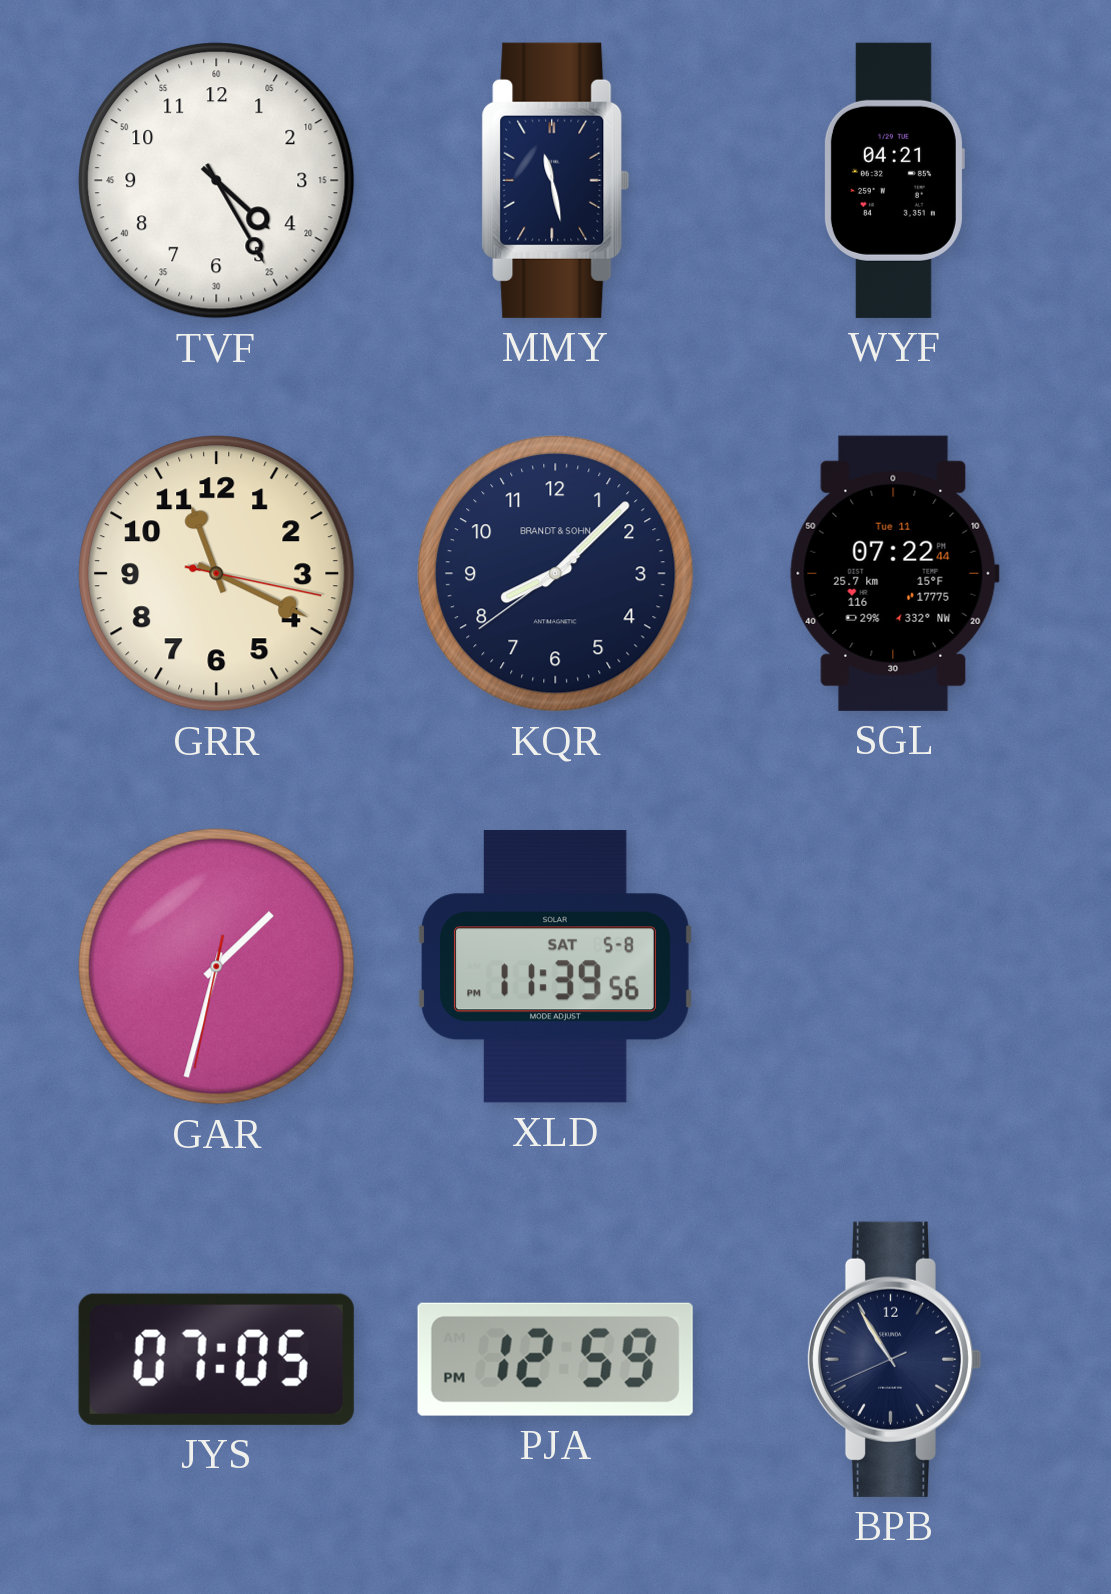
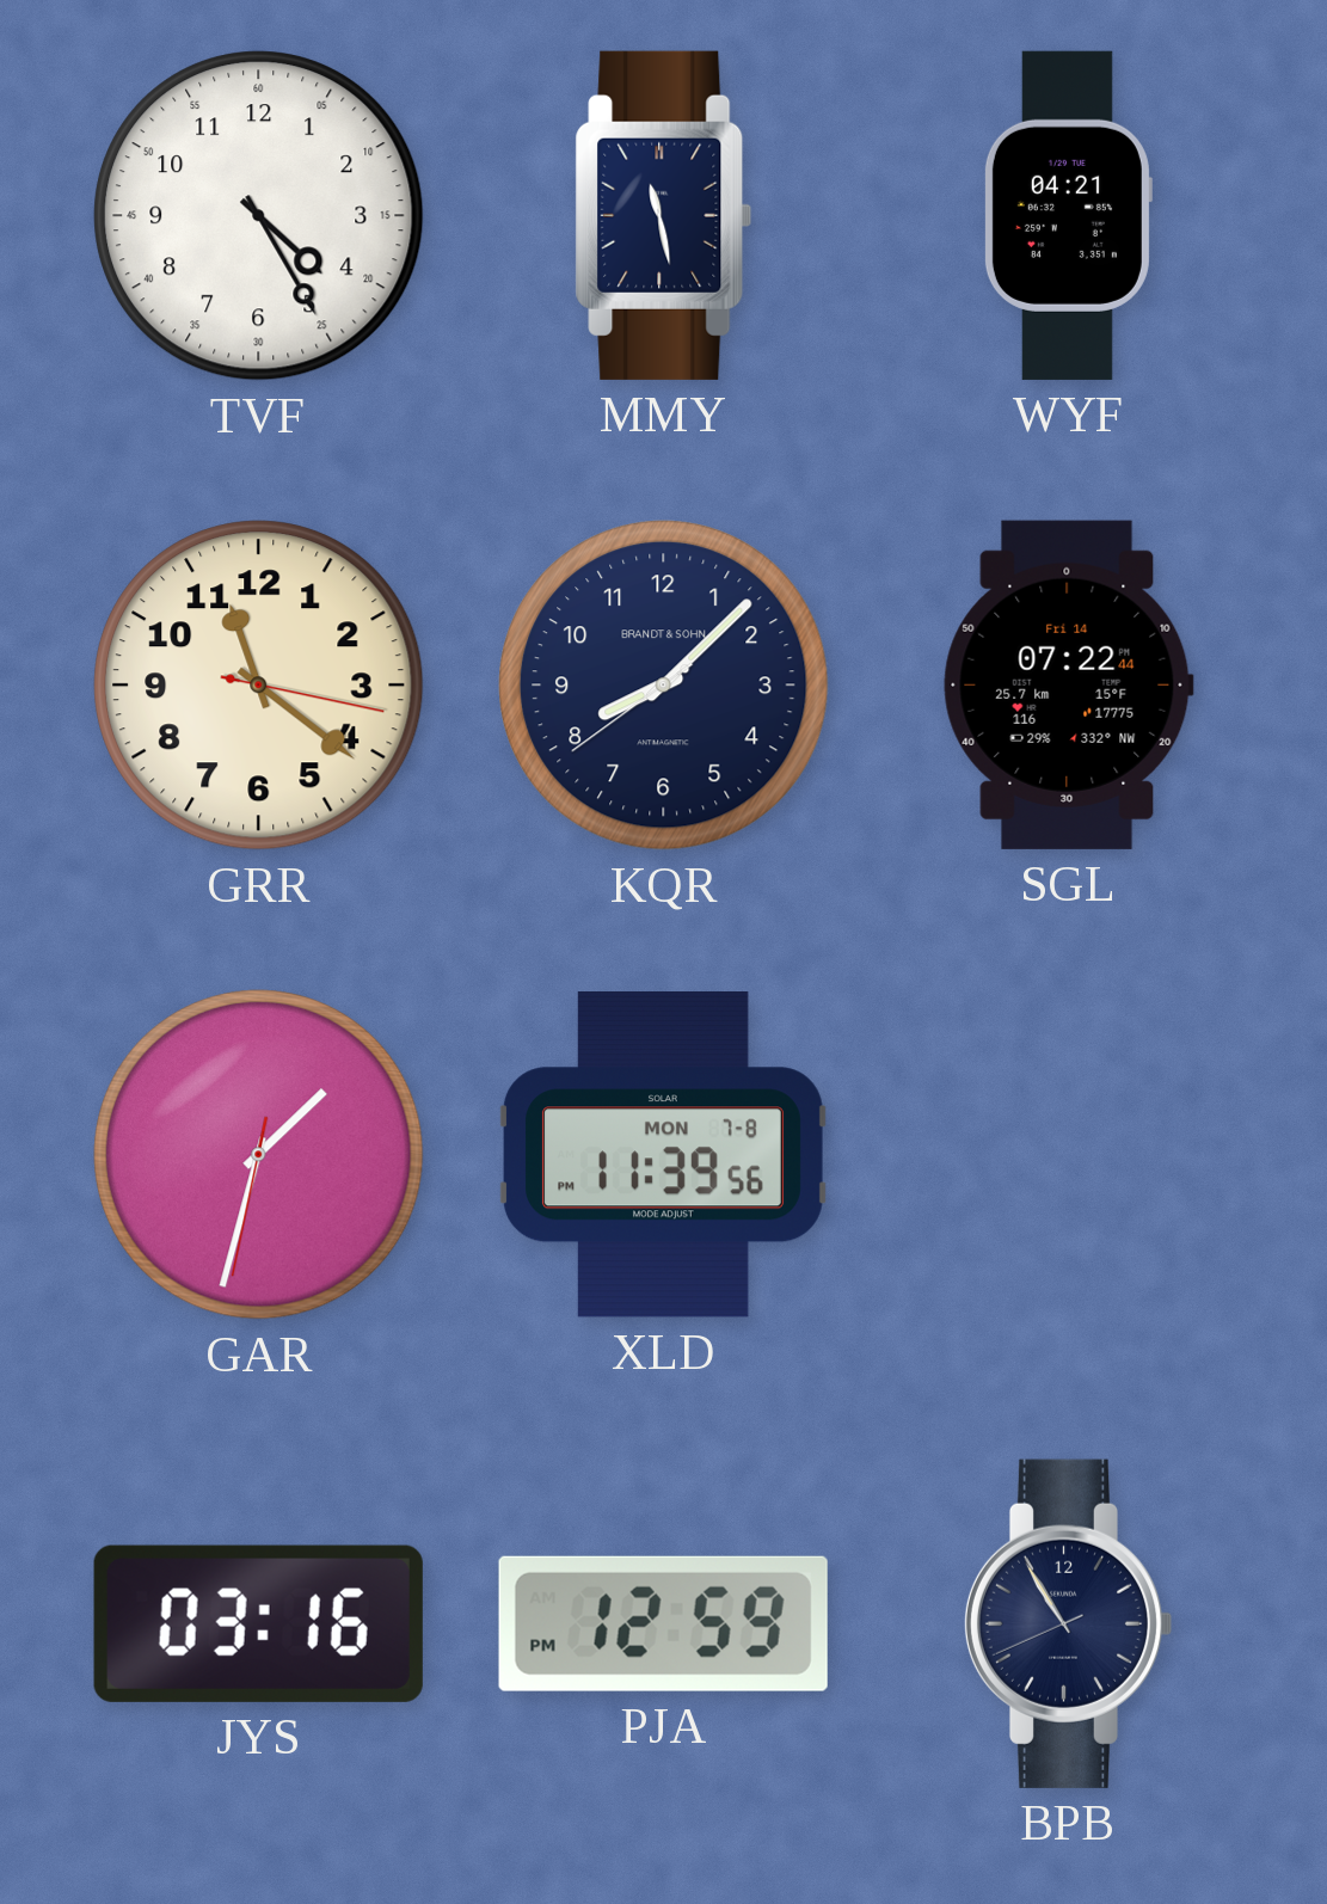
GRR: 11:19 -> 11:21
SGL date: Tue 11 -> Fri 14
XLD date: SAT 5-8 -> MON 7-8
JYS: 07:05 -> 03:16
